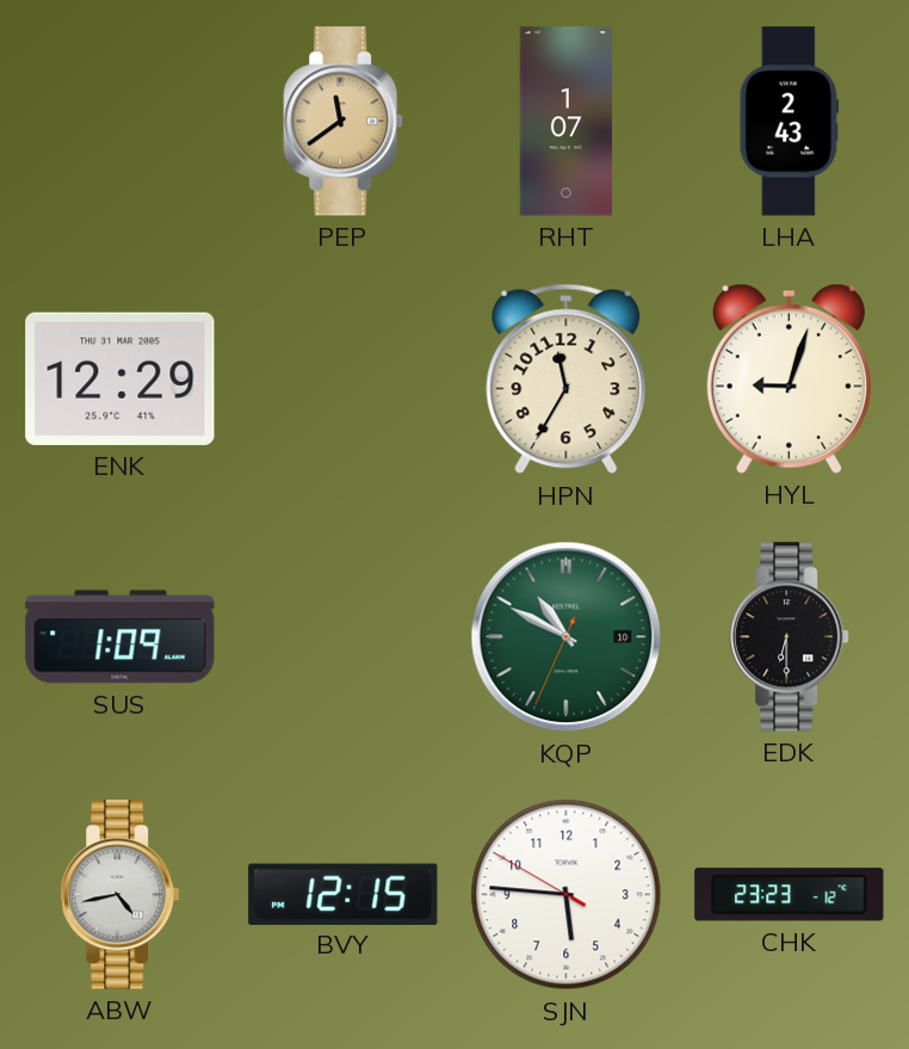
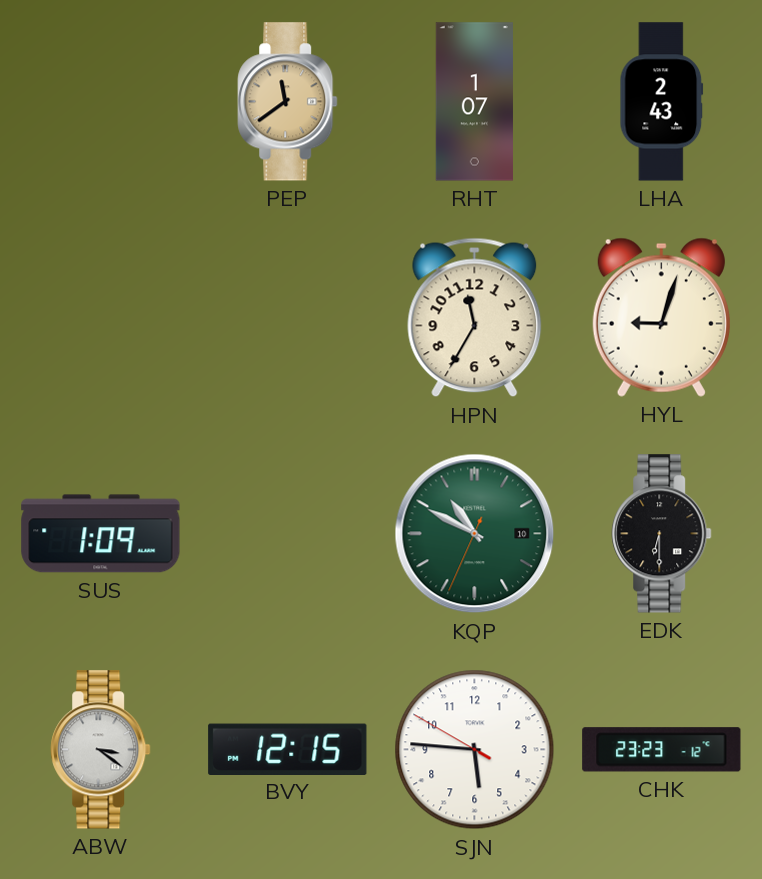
ENK: 12:29 -> none
ABW: 4:43 -> 3:21
